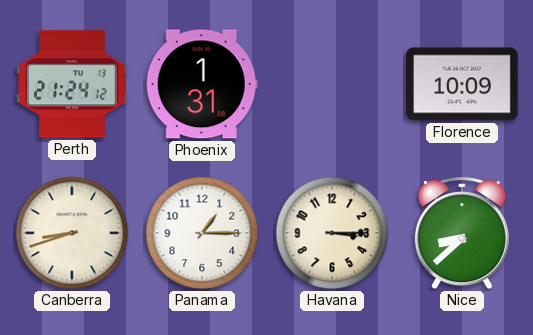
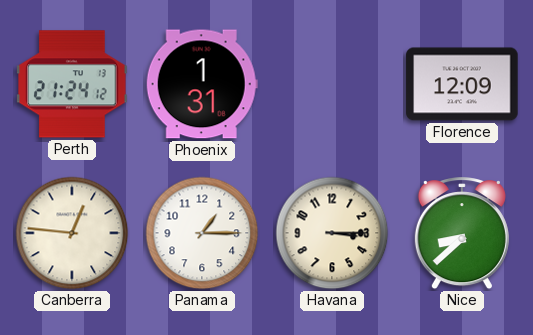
Florence: 10:09 -> 12:09
Canberra: 8:42 -> 12:46
